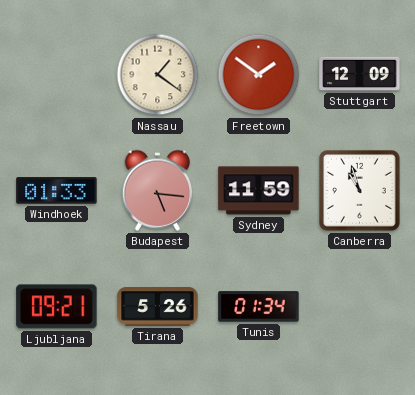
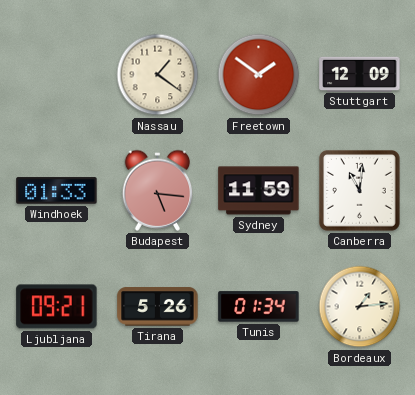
Canberra: 10:57 -> 11:01
Bordeaux: none -> 1:14
